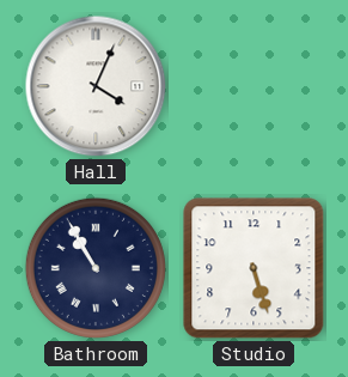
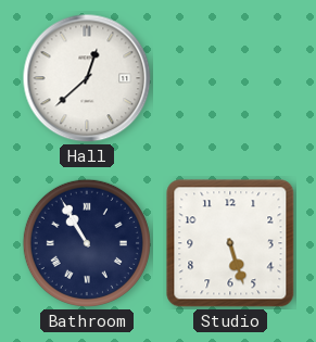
Hall: 4:04 -> 12:38
